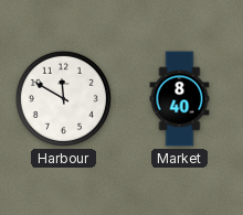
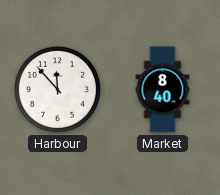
Harbour: 11:50 -> 11:53
